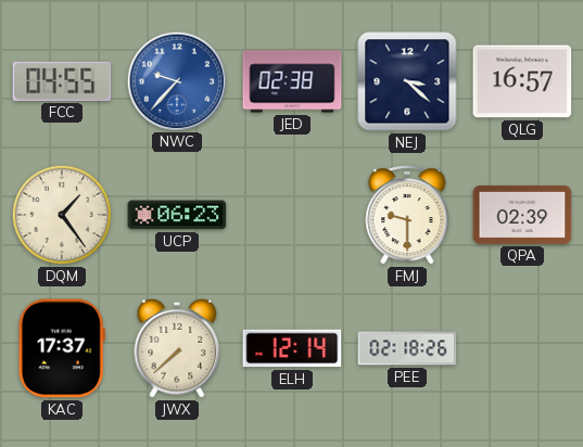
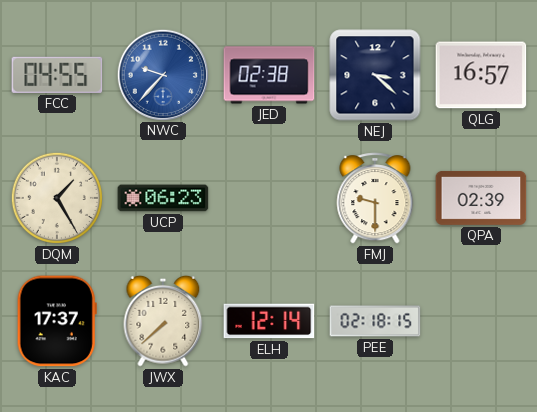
DQM: 1:24 -> 1:25
PEE: 02:18:26 -> 02:18:15
